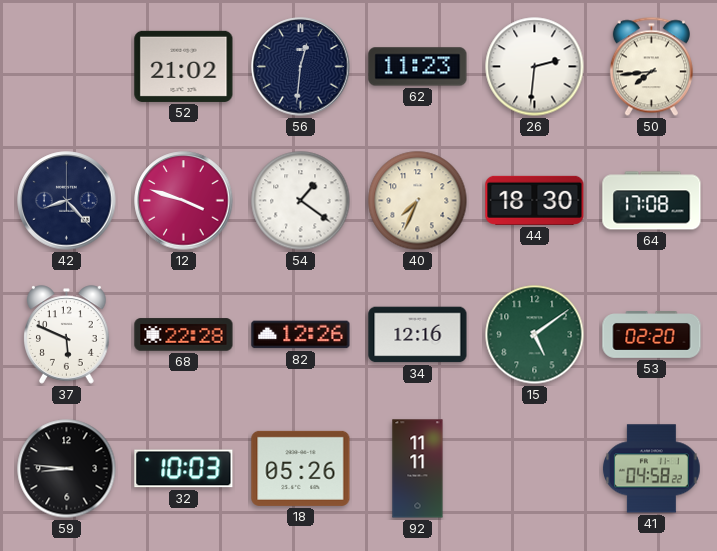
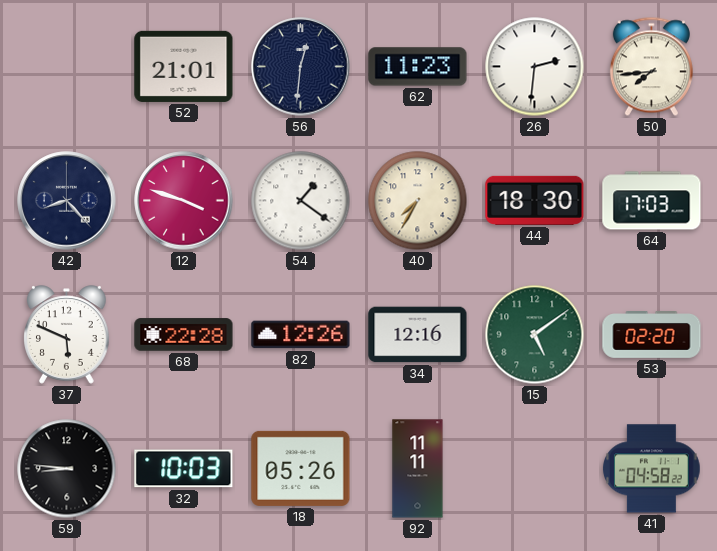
52: 21:02 -> 21:01
40: 7:34 -> 7:35
64: 17:08 -> 17:03
